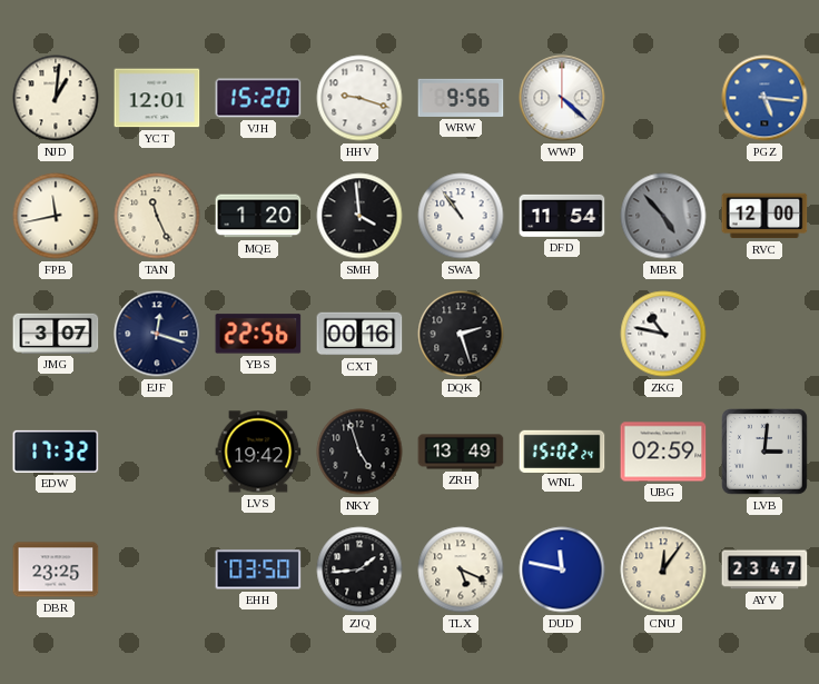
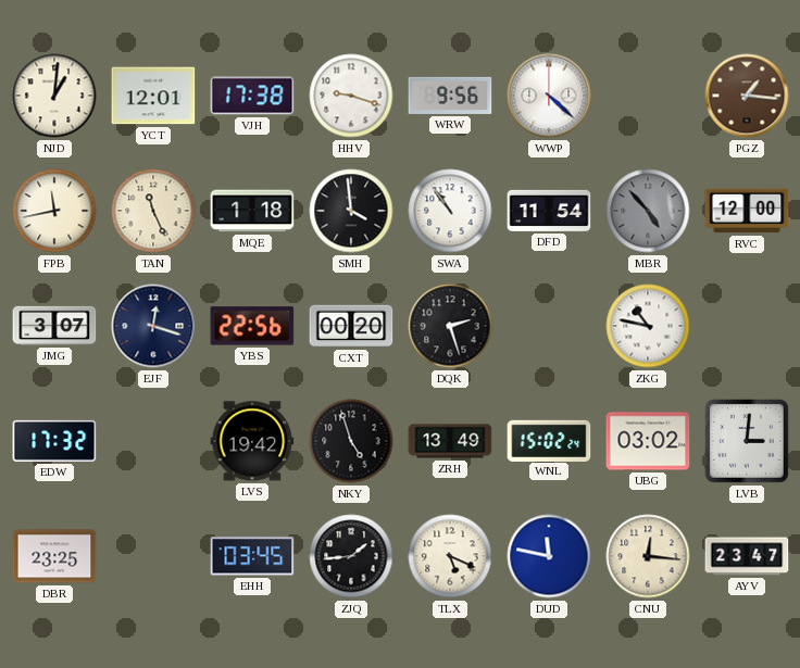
VJH: 15:20 -> 17:38
PGZ: 5:16 -> 1:16
PGZ dial: blue -> brown
MQE: 1:20 -> 1:18
CXT: 00:16 -> 00:20
UBG: 02:59 -> 03:02
EHH: 03:50 -> 03:45
CNU: 12:06 -> 12:16
